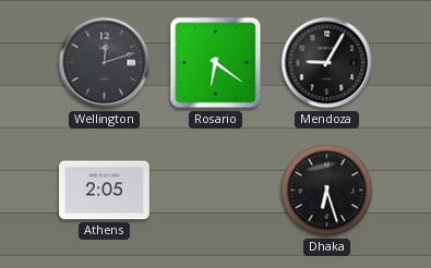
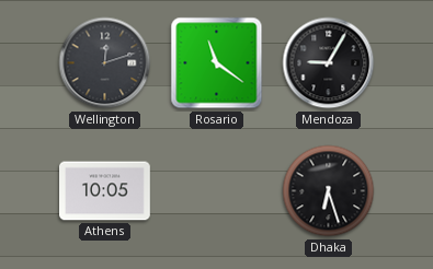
Rosario: 6:21 -> 11:21
Athens: 2:05 -> 10:05
